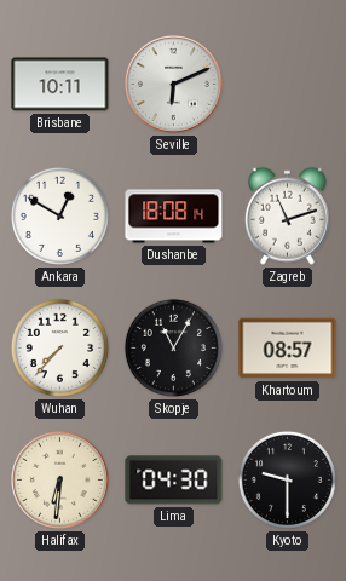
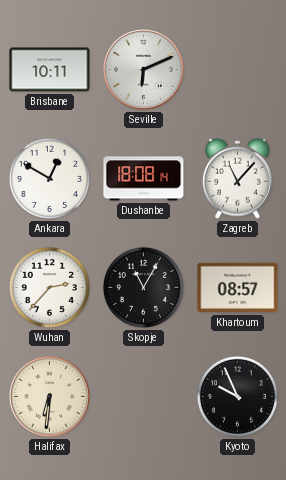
Zagreb: 11:12 -> 11:07
Wuhan: 7:37 -> 2:37
Lima: 04:30 -> none
Kyoto: 9:30 -> 9:56
